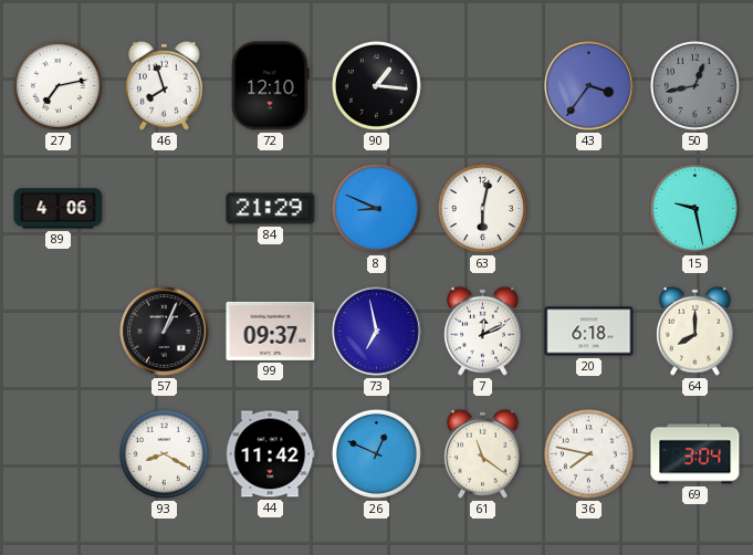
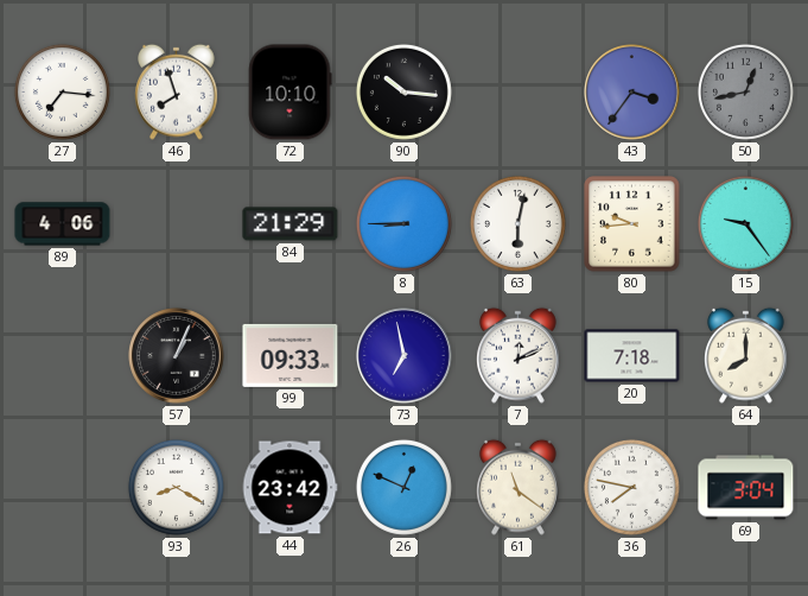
27: 7:13 -> 7:16
72: 12:10 -> 10:10
90: 1:16 -> 10:16
8: 8:49 -> 8:45
80: none -> 9:44
15: 9:28 -> 9:24
99: 09:37 -> 09:33
20: 6:18 -> 7:18
44: 11:42 -> 23:42
